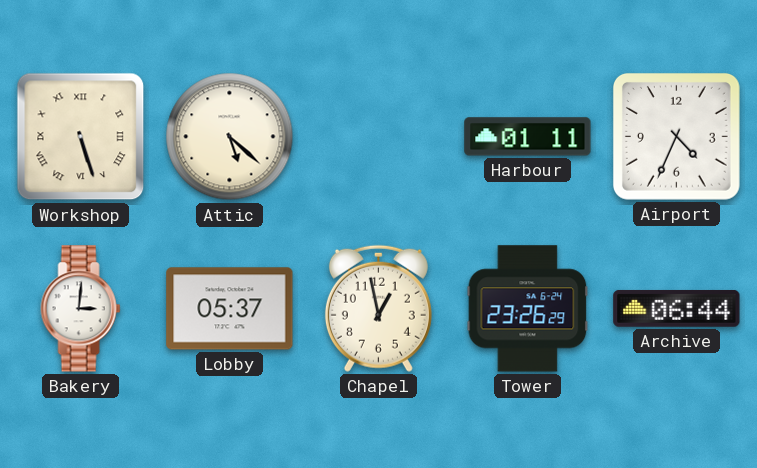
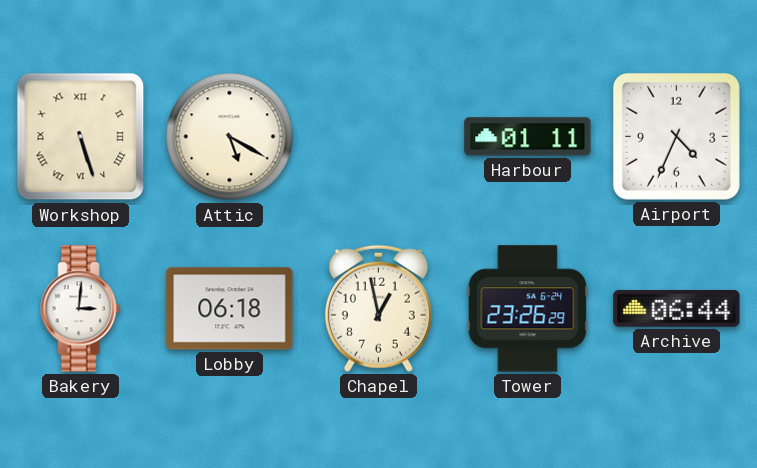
Attic: 5:22 -> 5:20
Lobby: 05:37 -> 06:18
